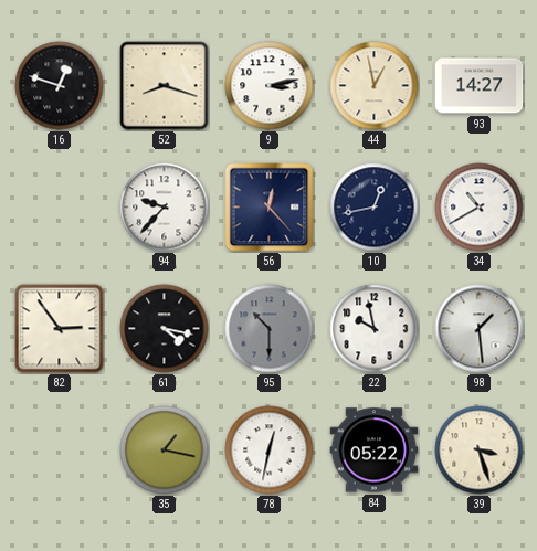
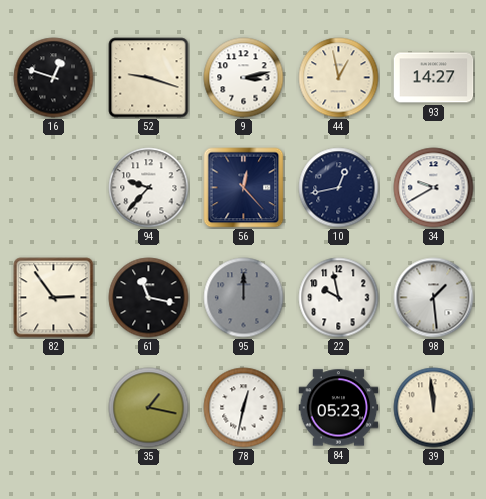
52: 8:18 -> 9:18
34: 10:40 -> 9:40
61: 4:17 -> 11:17
95: 10:30 -> 12:00
84: 05:22 -> 05:23
39: 3:27 -> 11:59
